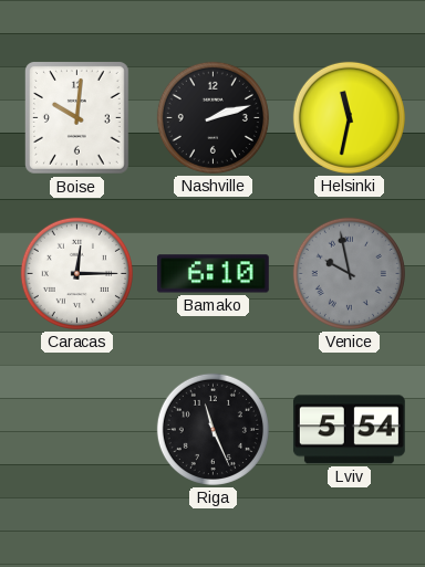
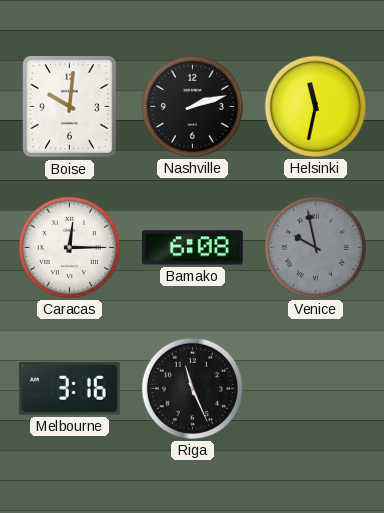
Bamako: 6:10 -> 6:08
Melbourne: none -> 3:16
Lviv: 5:54 -> none
